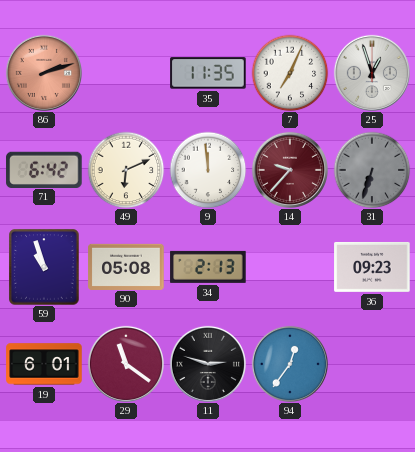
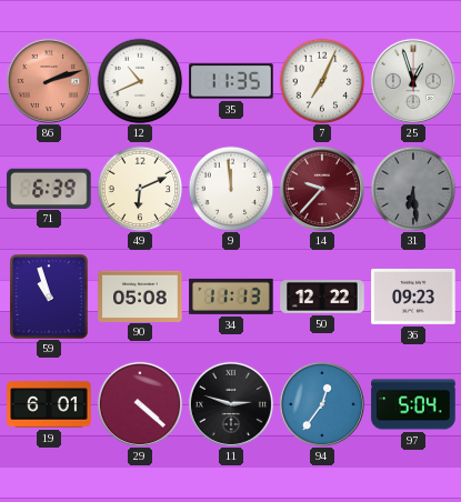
12: none -> 10:41
71: 6:42 -> 6:39
31: 6:33 -> 6:29
34: 2:13 -> 11:13
50: none -> 12:22
29: 11:21 -> 4:22
97: none -> 5:04
